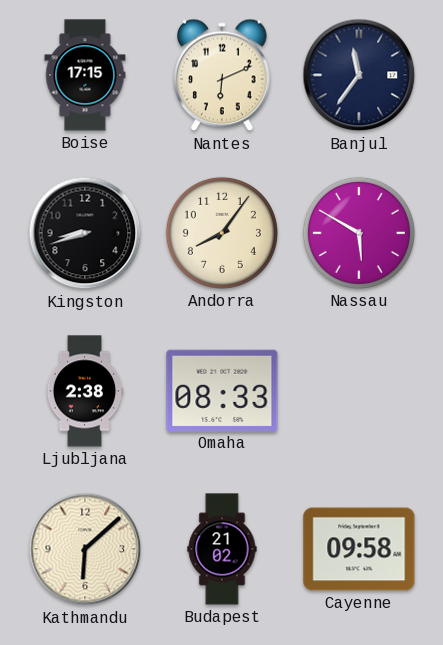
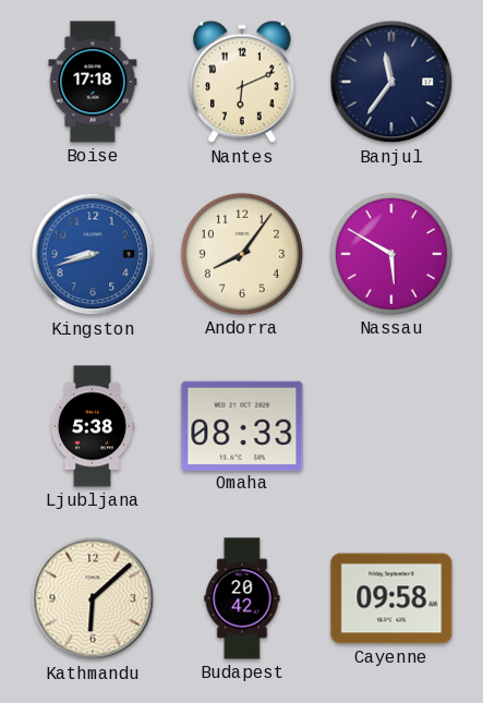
Boise: 17:15 -> 17:18
Kingston dial: black -> blue
Ljubljana: 2:38 -> 5:38
Budapest: 21:02 -> 20:42
